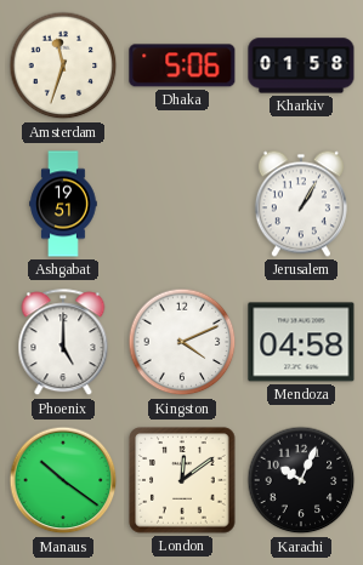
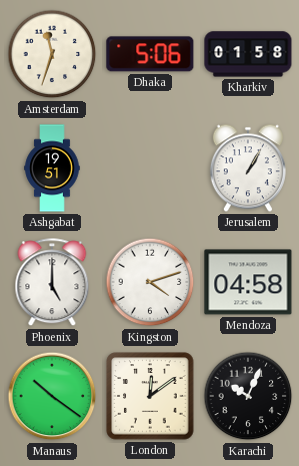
Kingston: 4:11 -> 4:12
